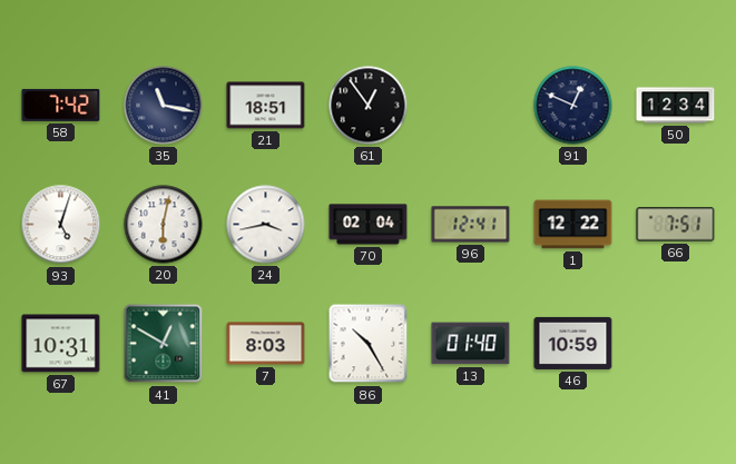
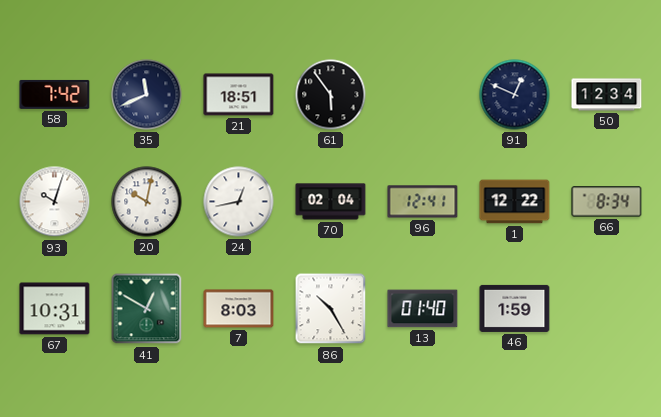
35: 11:17 -> 11:41
61: 12:54 -> 5:54
93: 5:03 -> 10:03
20: 6:02 -> 10:02
24: 3:43 -> 12:43
66: 7:51 -> 8:34
46: 10:59 -> 1:59
